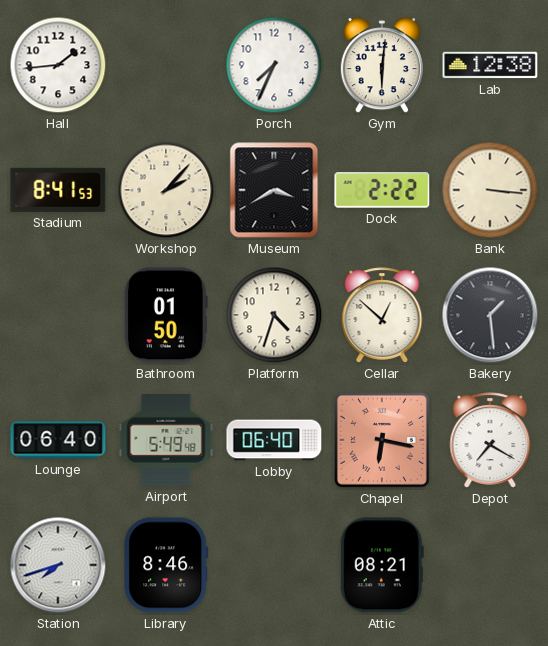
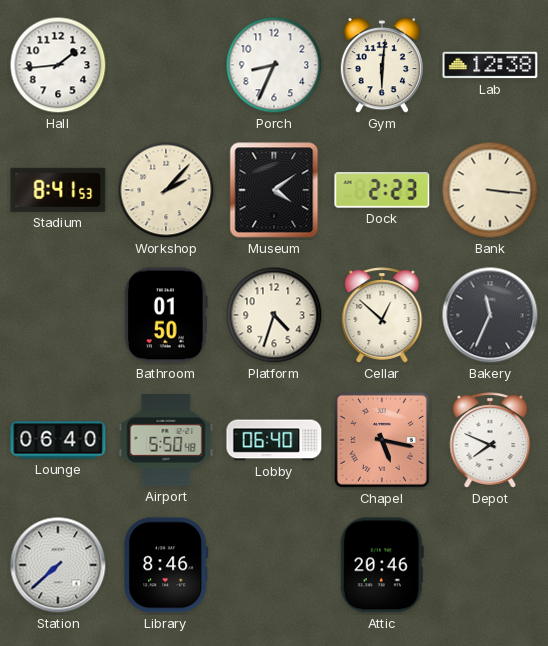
Porch: 7:34 -> 8:34
Museum: 3:40 -> 4:09
Dock: 2:22 -> 2:23
Bakery: 1:29 -> 11:34
Airport: 5:49 -> 5:50
Chapel: 6:17 -> 5:17
Depot: 7:20 -> 7:49
Station: 7:42 -> 7:38
Attic: 08:21 -> 20:46
